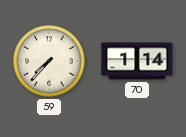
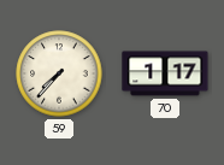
70: 1:14 -> 1:17
